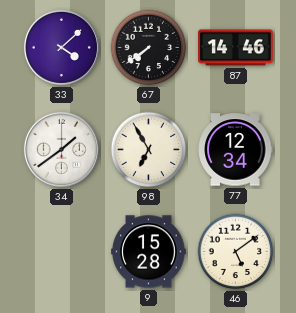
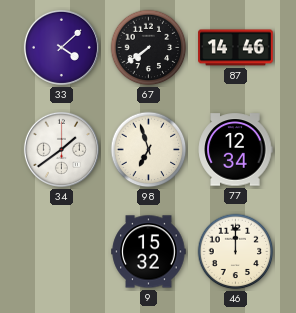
98: 6:55 -> 6:57
9: 15:28 -> 15:32
46: 5:09 -> 12:00
